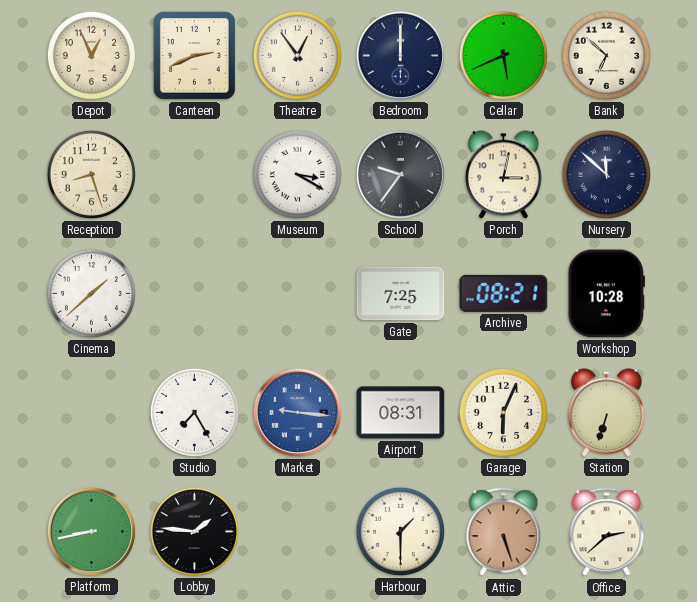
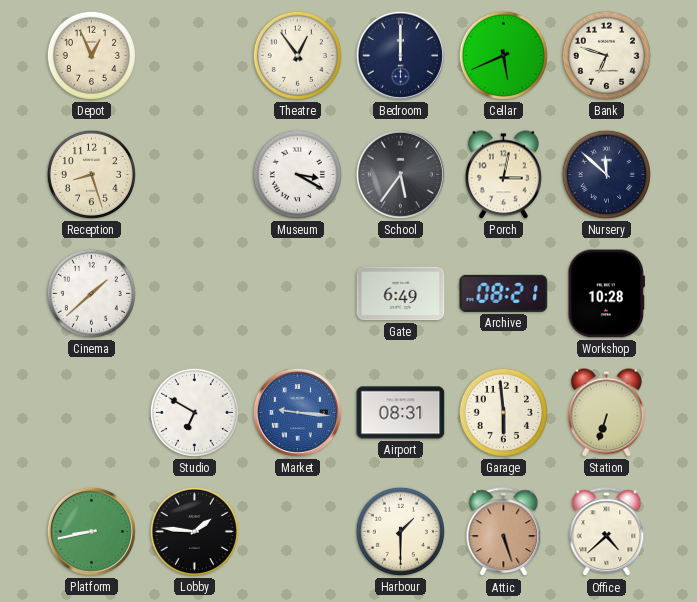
Canteen: 2:41 -> none
Bank: 6:52 -> 6:48
School: 9:36 -> 5:36
Gate: 7:25 -> 6:49
Studio: 7:25 -> 6:50
Garage: 6:04 -> 5:59
Office: 2:38 -> 4:38
